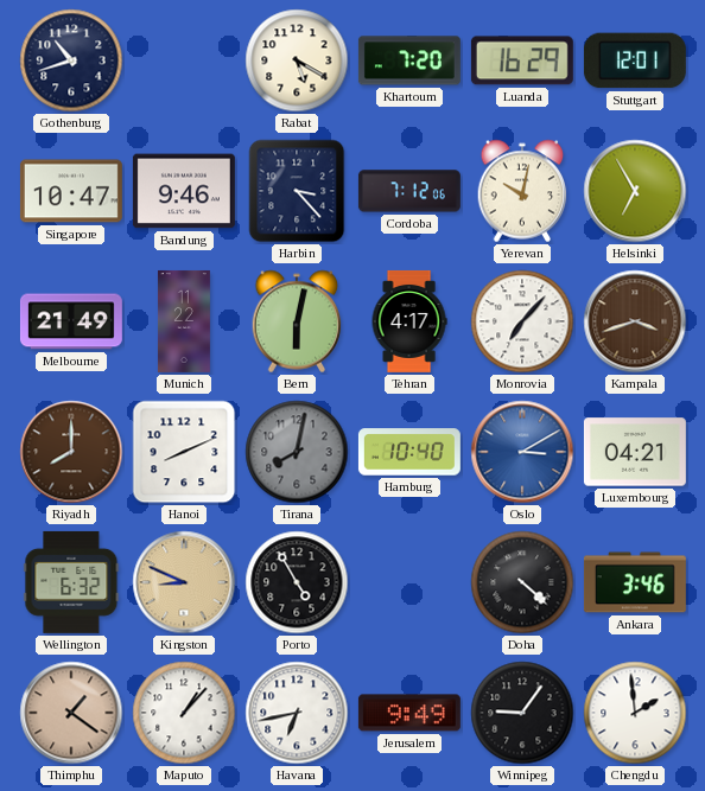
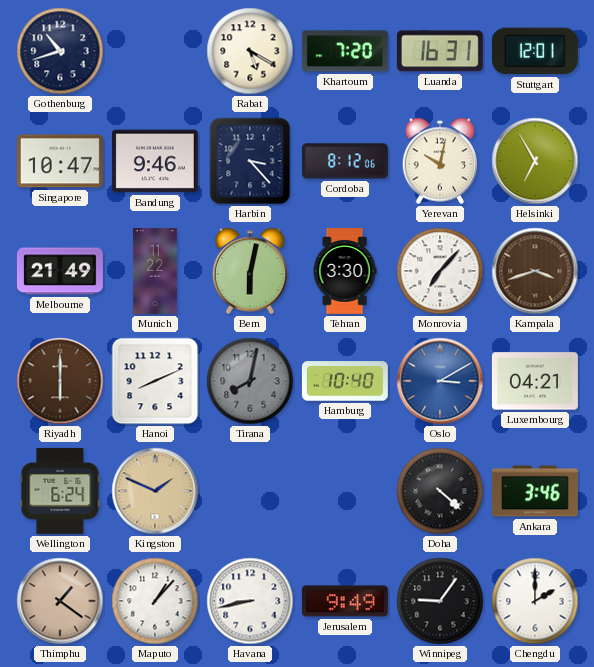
Luanda: 16:29 -> 16:31
Cordoba: 7:12 -> 8:12
Tehran: 4:17 -> 3:30
Riyadh: 8:00 -> 6:00
Wellington: 6:32 -> 6:24
Kingston: 8:49 -> 1:49
Porto: 4:55 -> none
Havana: 6:43 -> 8:43
Chengdu: 1:59 -> 2:00
